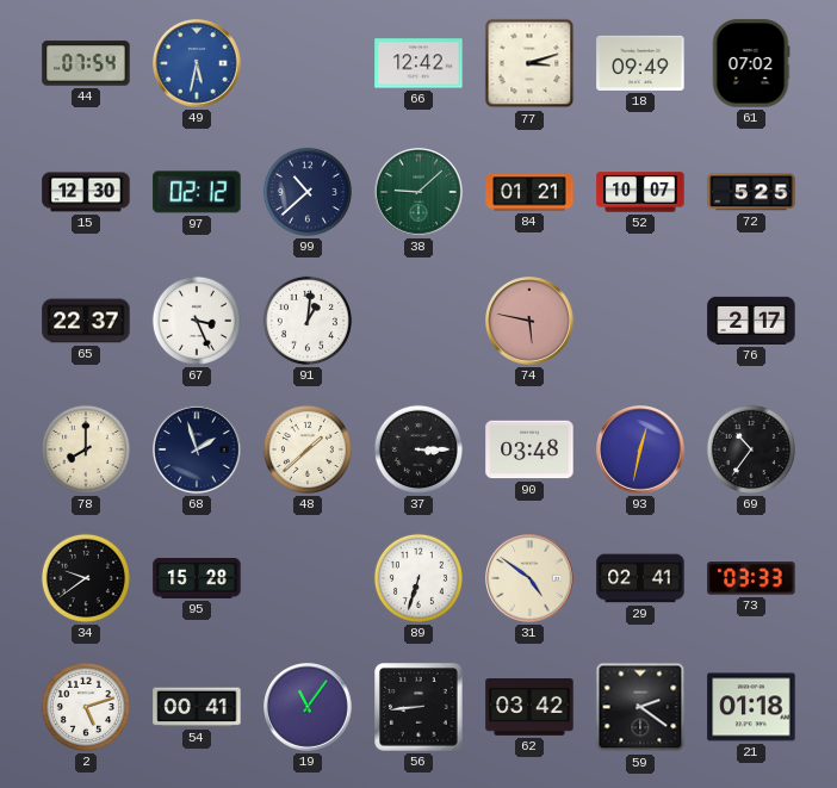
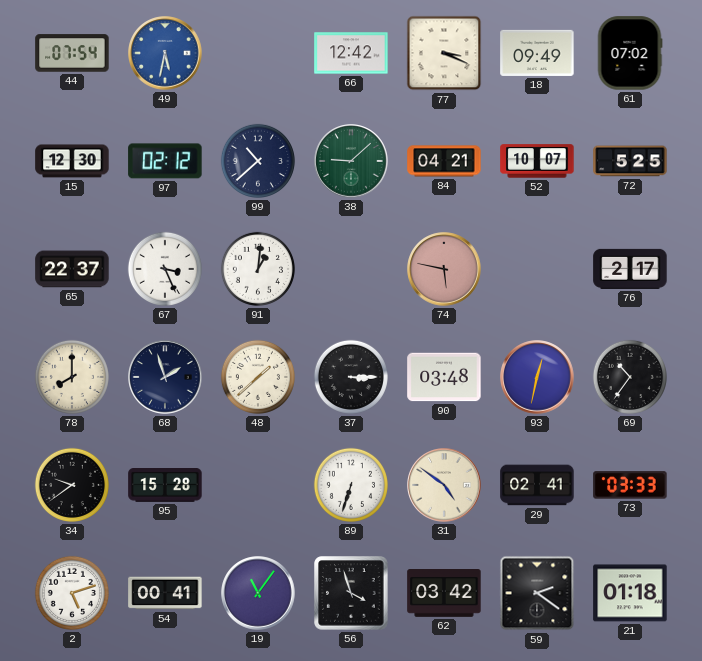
77: 3:12 -> 3:19
84: 01:21 -> 04:21
56: 8:44 -> 3:57
